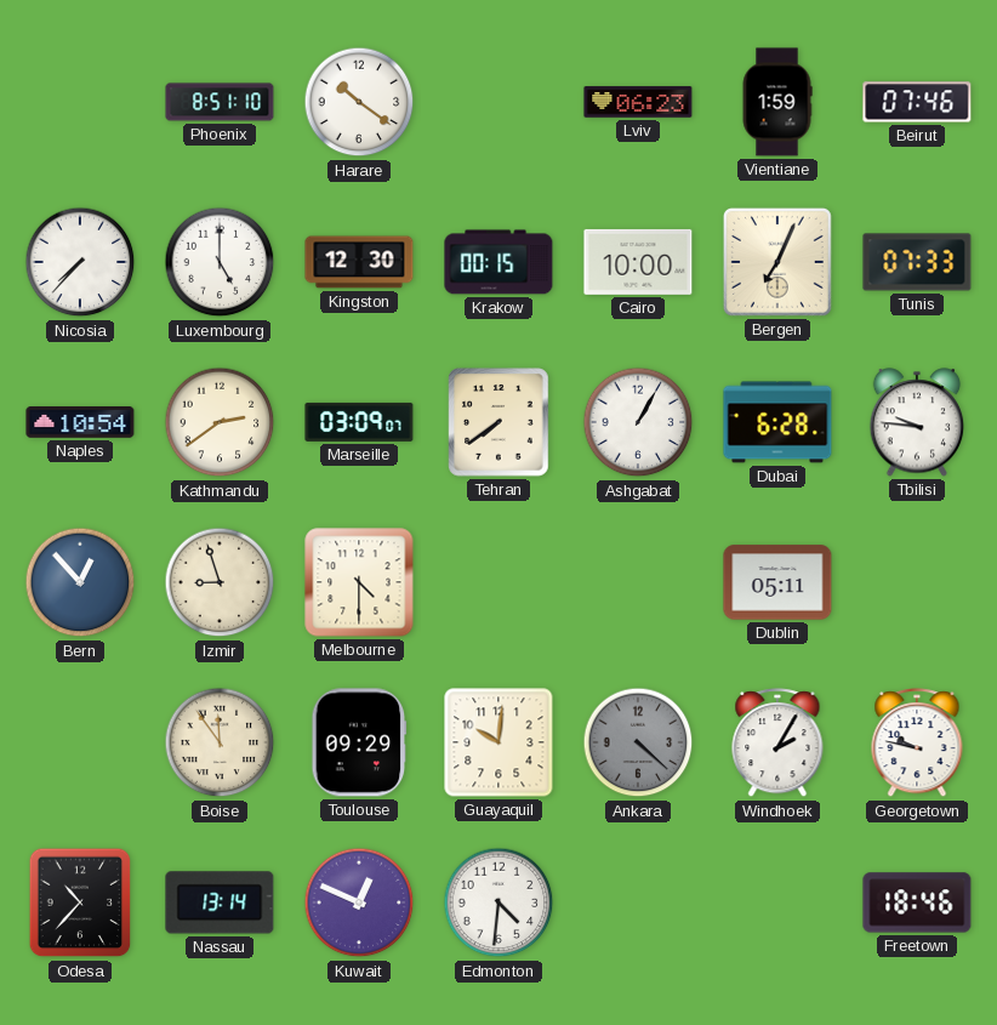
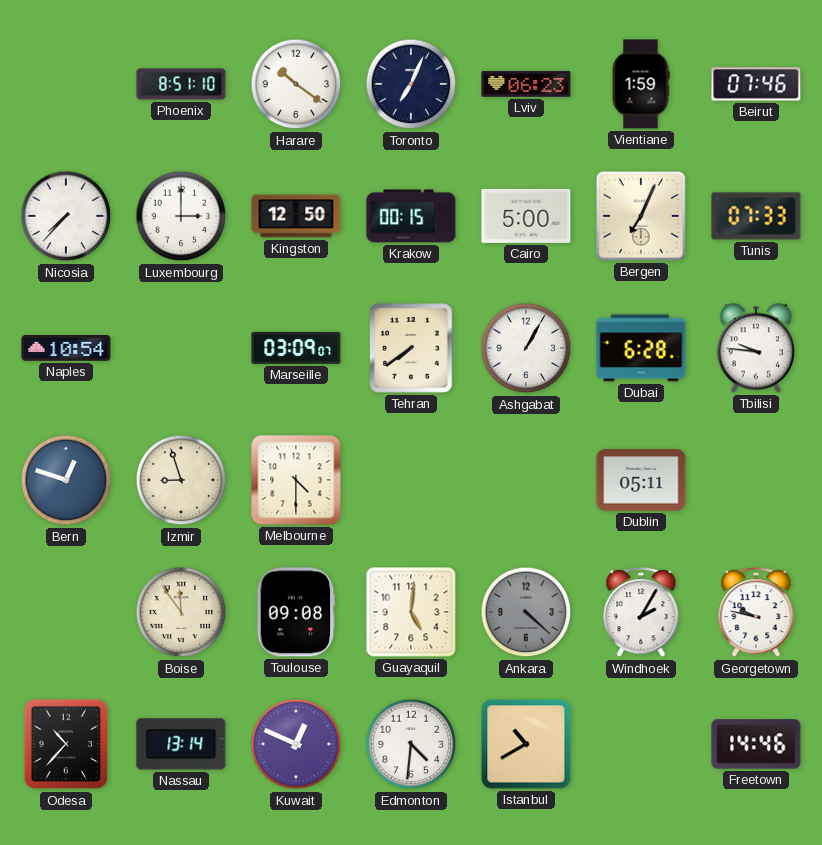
Toronto: none -> 7:04
Luxembourg: 5:00 -> 3:00
Kingston: 12:30 -> 12:50
Cairo: 10:00 -> 5:00
Kathmandu: 2:39 -> none
Bern: 12:53 -> 12:48
Toulouse: 09:29 -> 09:08
Guayaquil: 10:01 -> 5:01
Istanbul: none -> 10:40
Freetown: 18:46 -> 14:46
